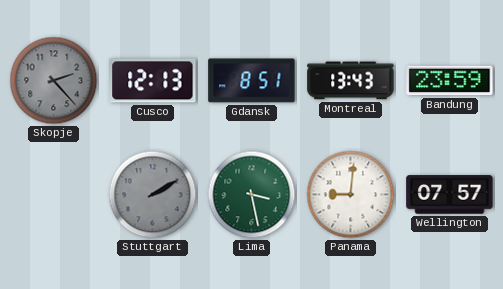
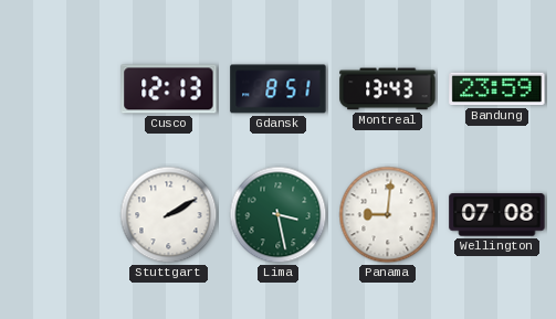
Skopje: 2:23 -> none
Stuttgart dial: grey -> white
Wellington: 07:57 -> 07:08
